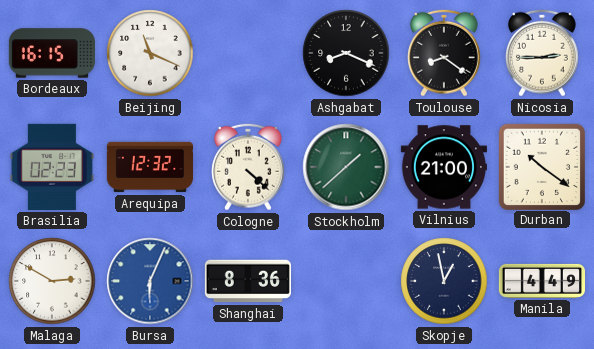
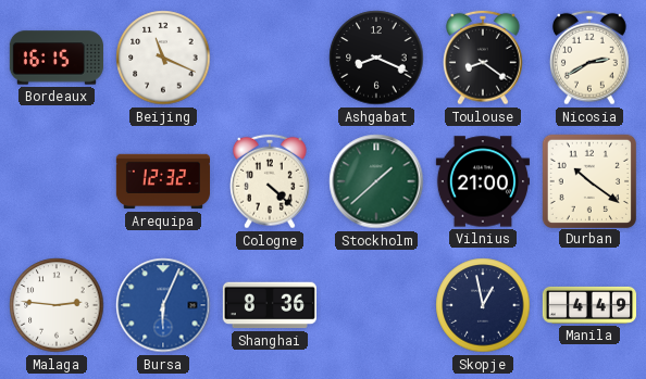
Nicosia: 2:45 -> 2:40
Brasilia: 02:23 -> none
Malaga: 2:50 -> 2:46
